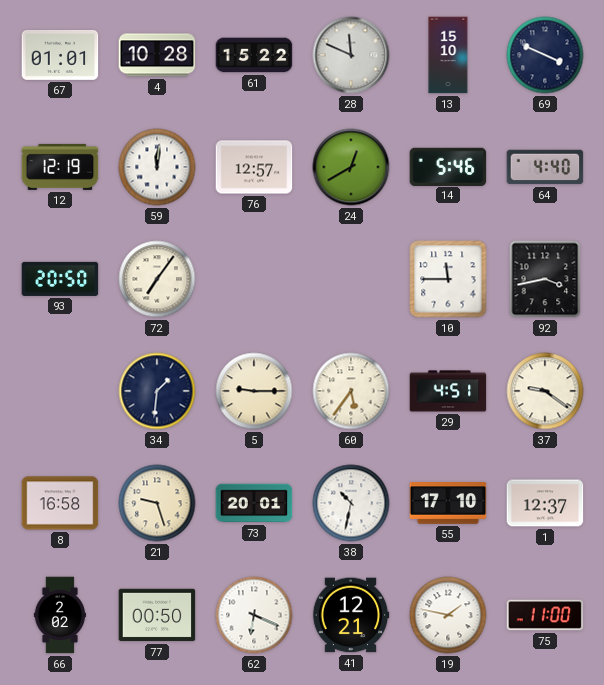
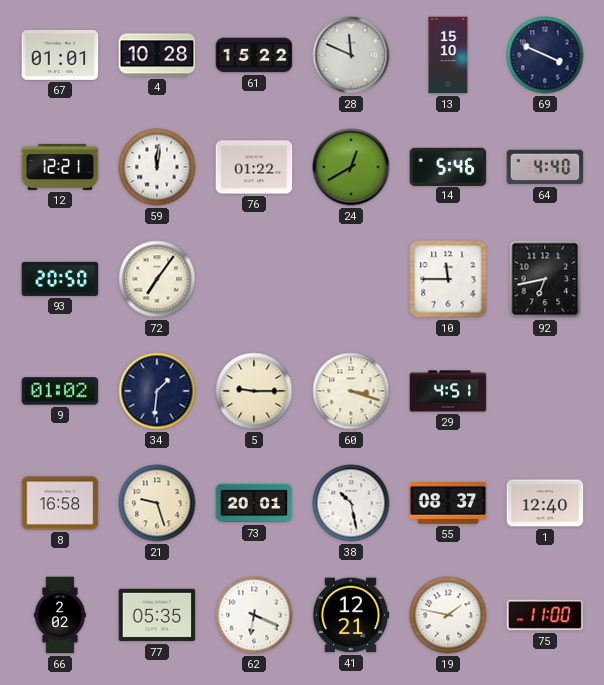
12: 12:19 -> 12:21
76: 12:57 -> 01:22
92: 3:43 -> 6:43
9: none -> 01:02
60: 5:36 -> 3:18
37: 9:21 -> none
38: 10:32 -> 10:28
55: 17:10 -> 08:37
1: 12:37 -> 12:40
77: 00:50 -> 05:35
